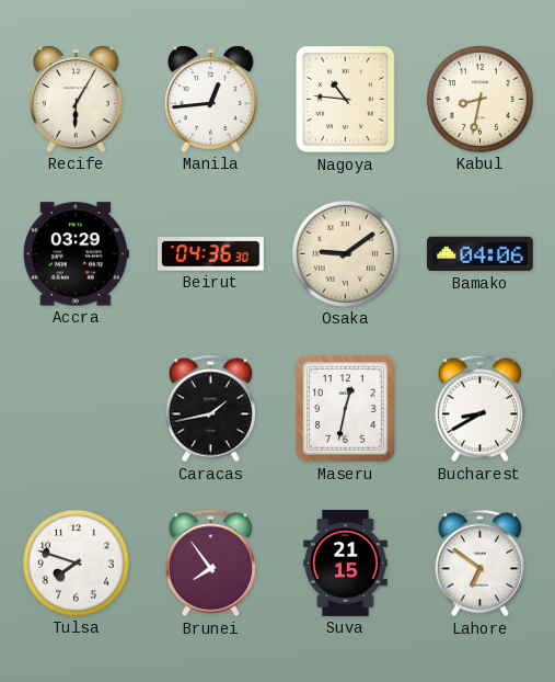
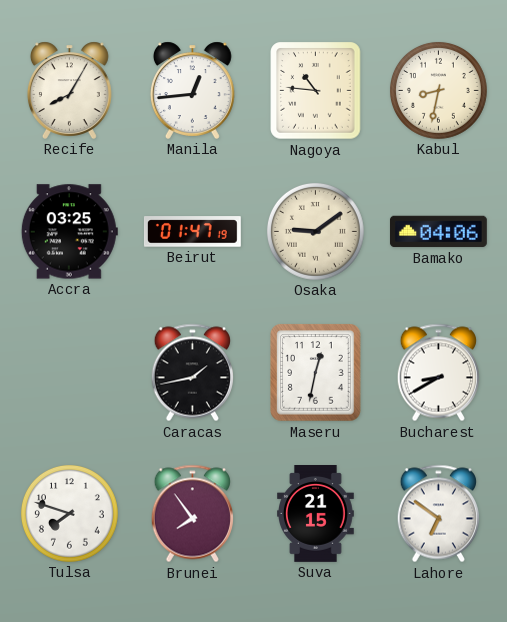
Recife: 6:05 -> 8:05
Accra: 03:29 -> 03:25
Beirut: 04:36 -> 01:47
